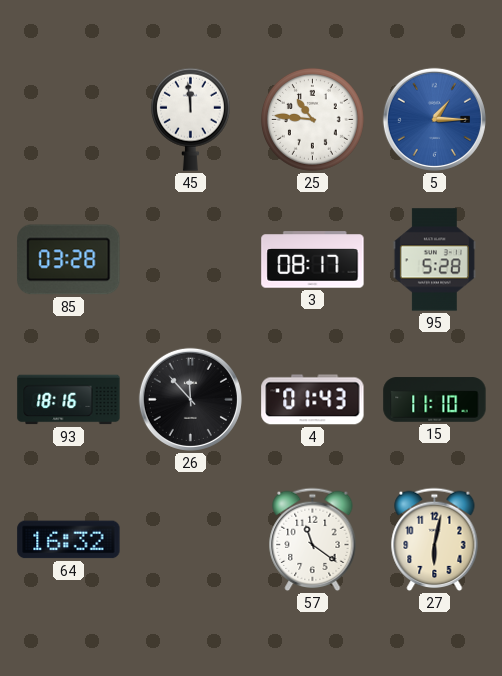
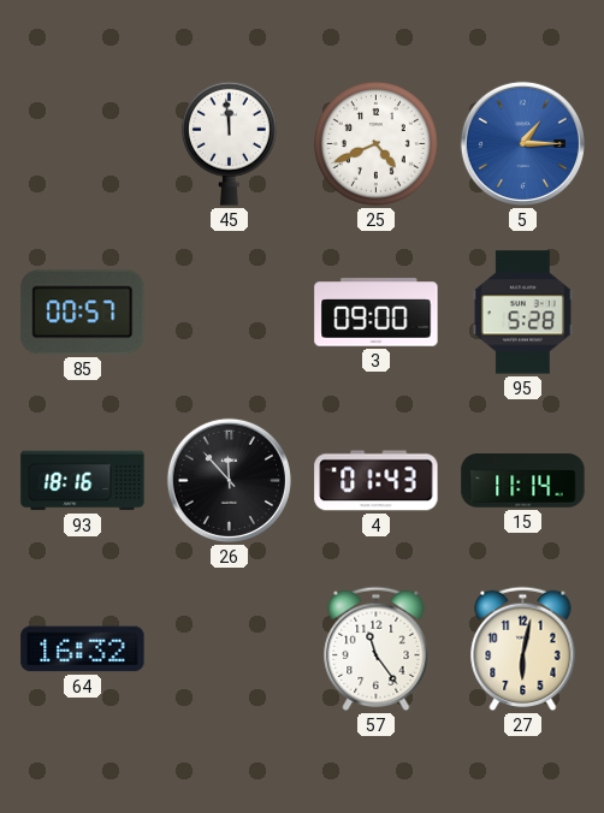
25: 10:46 -> 4:41
85: 03:28 -> 00:57
3: 08:17 -> 09:00
15: 11:10 -> 11:14
57: 11:21 -> 11:24
